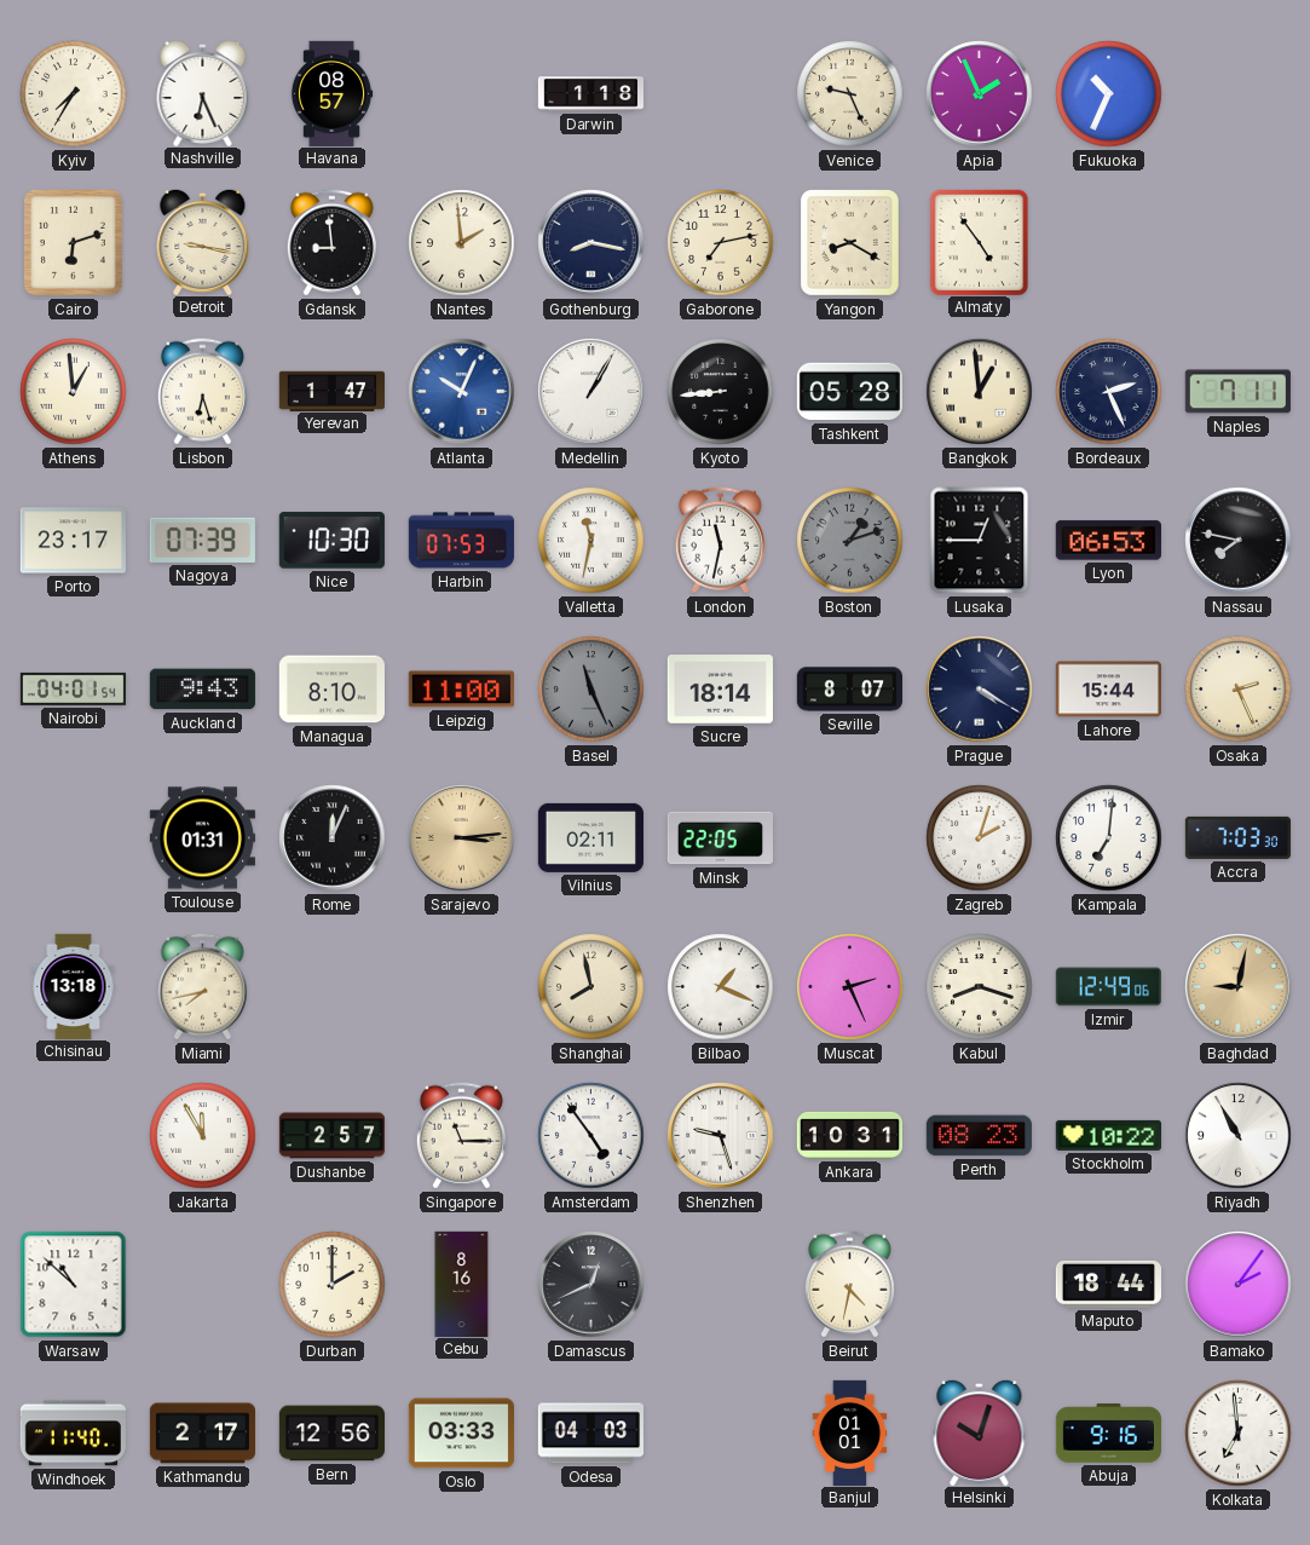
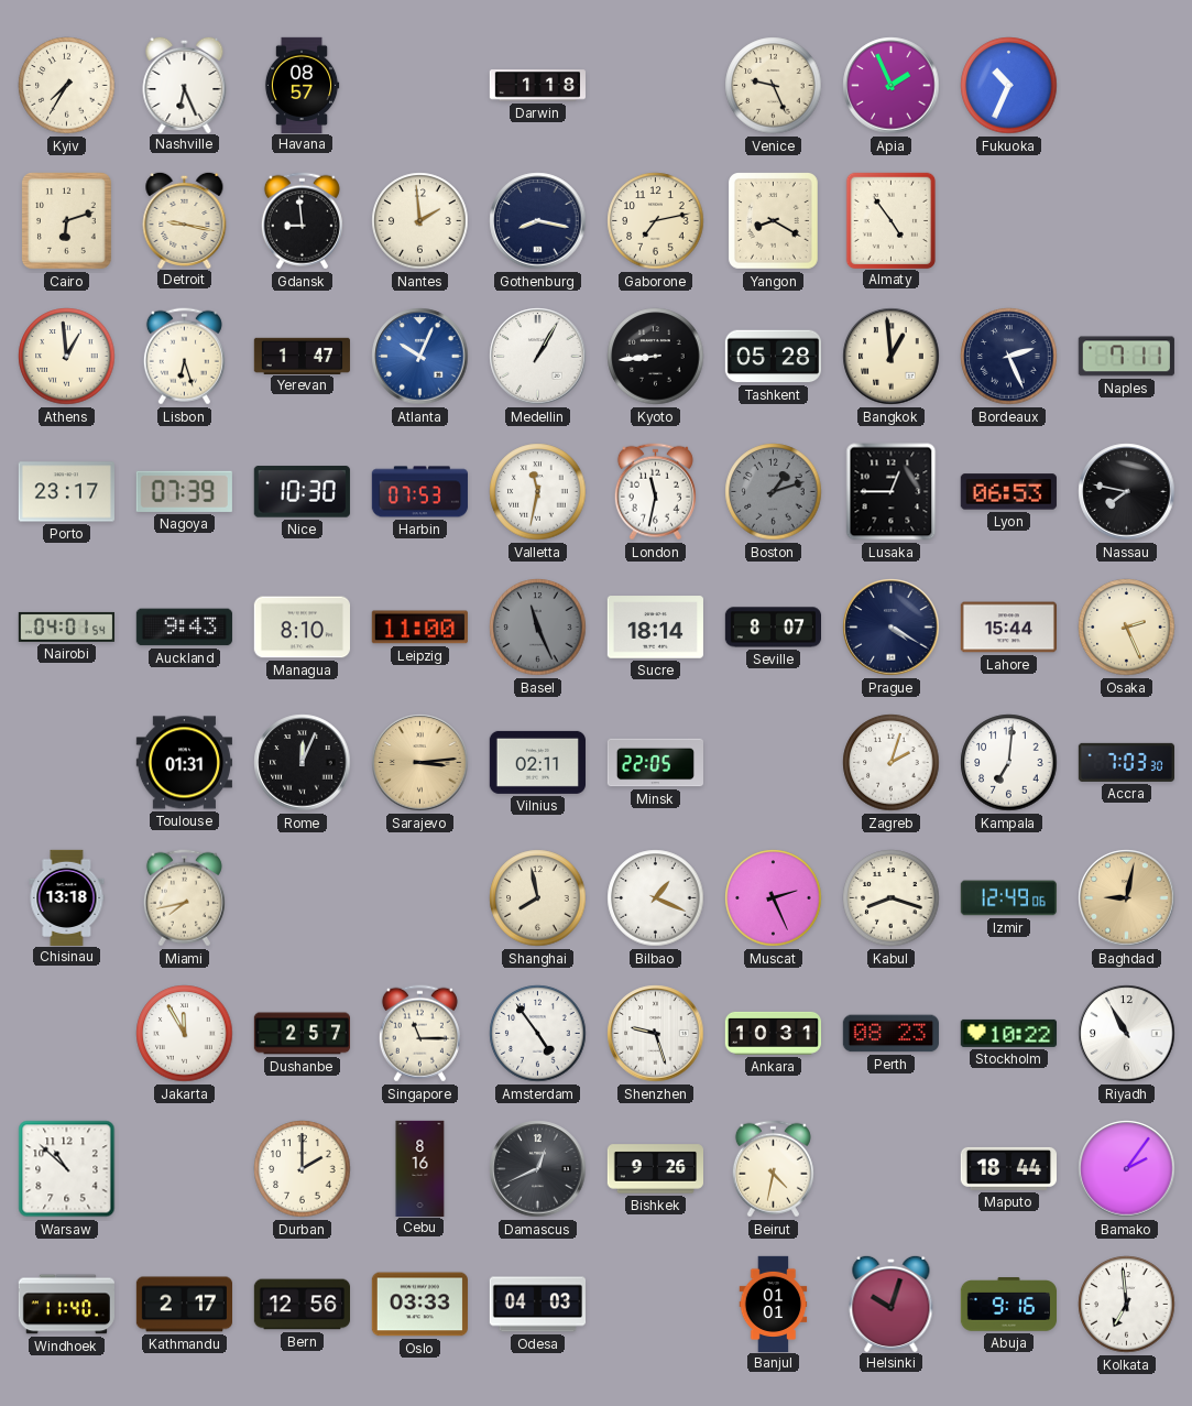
Bishkek: none -> 9:26
